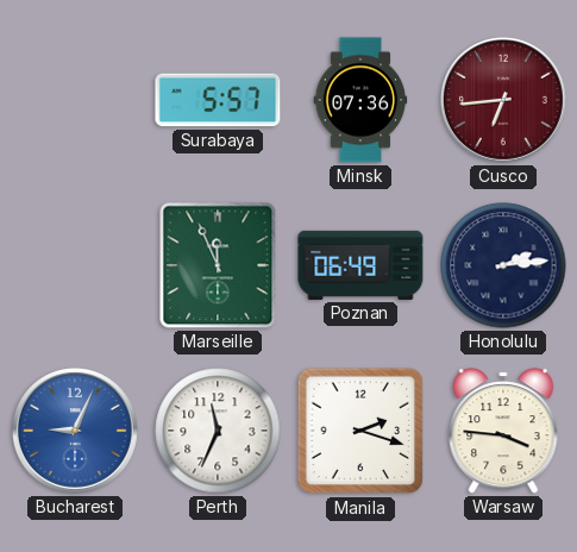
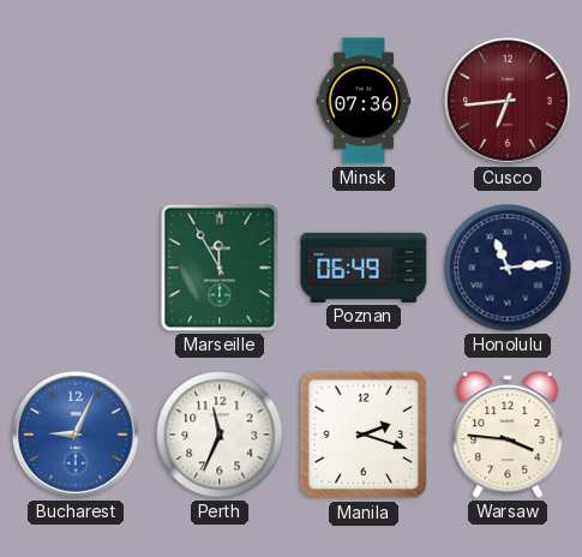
Surabaya: 5:57 -> none
Marseille: 11:56 -> 11:55
Honolulu: 2:14 -> 11:14
